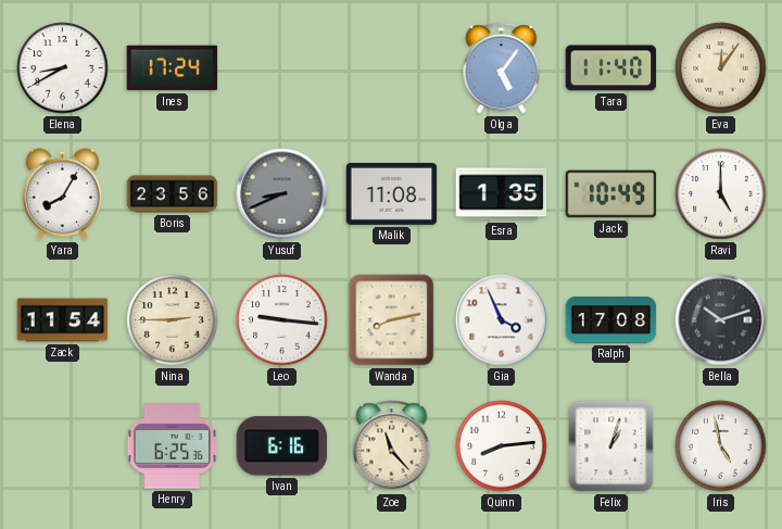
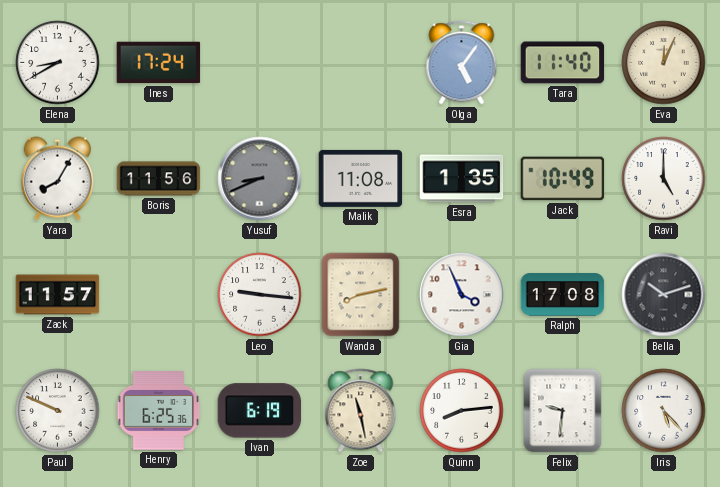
Eva: 12:06 -> 12:04
Boris: 23:56 -> 11:56
Zack: 11:54 -> 11:57
Nina: 2:45 -> none
Paul: none -> 9:49
Ivan: 6:16 -> 6:19
Zoe: 11:23 -> 11:28
Felix: 1:03 -> 9:31
Iris: 4:58 -> 5:23
